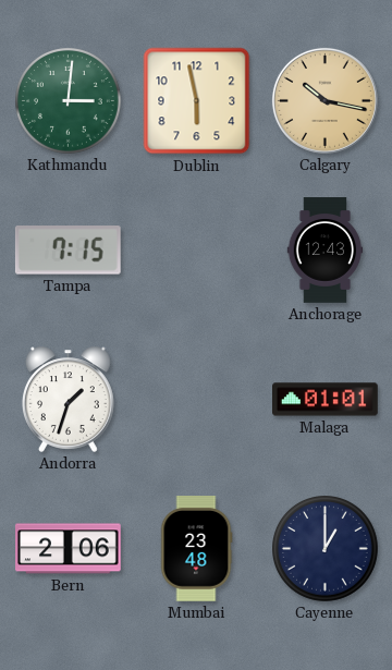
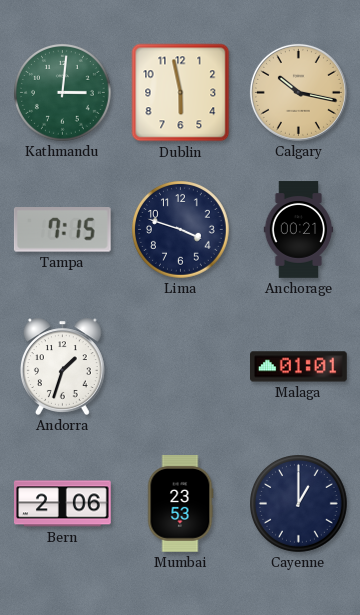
Lima: none -> 3:48
Anchorage: 12:43 -> 00:21
Mumbai: 23:48 -> 23:53
